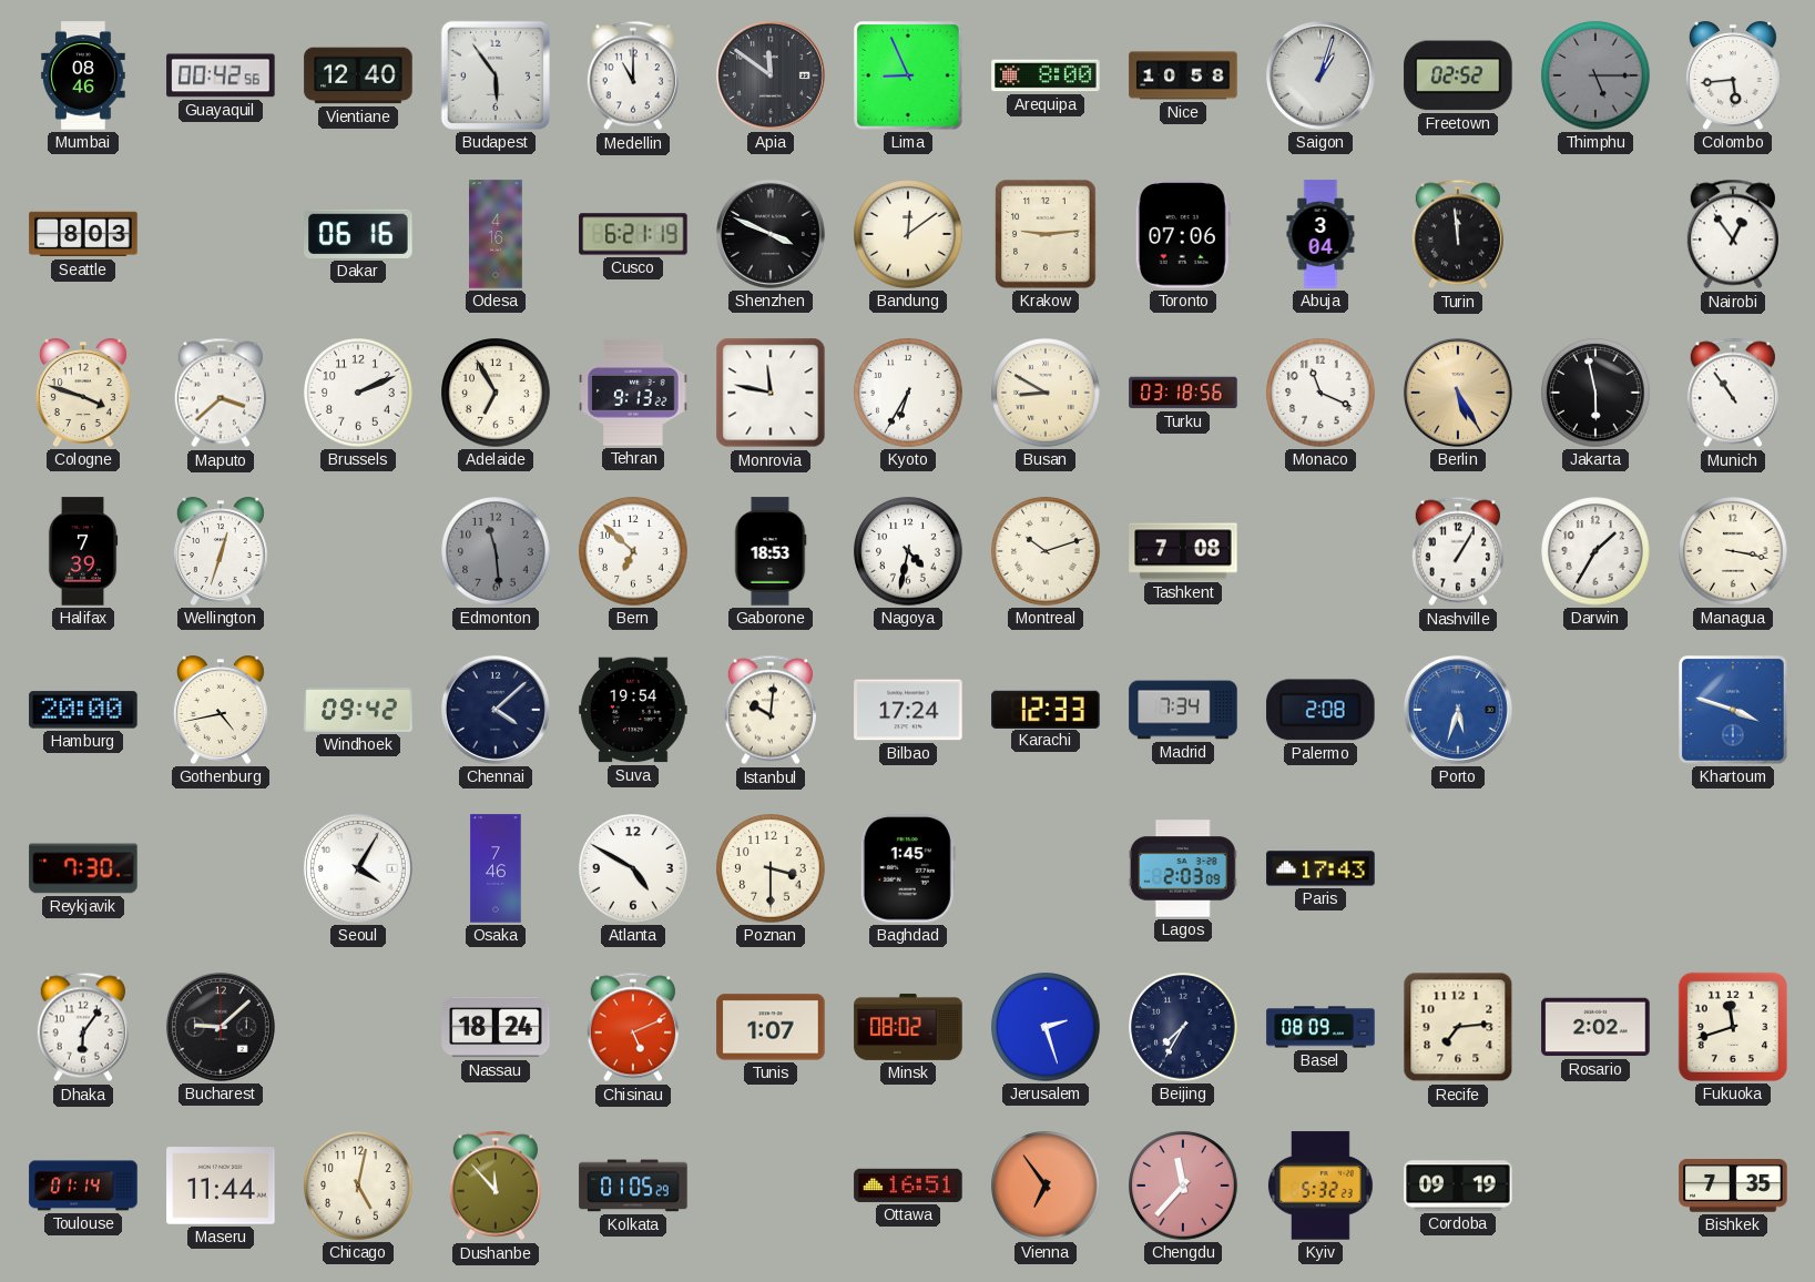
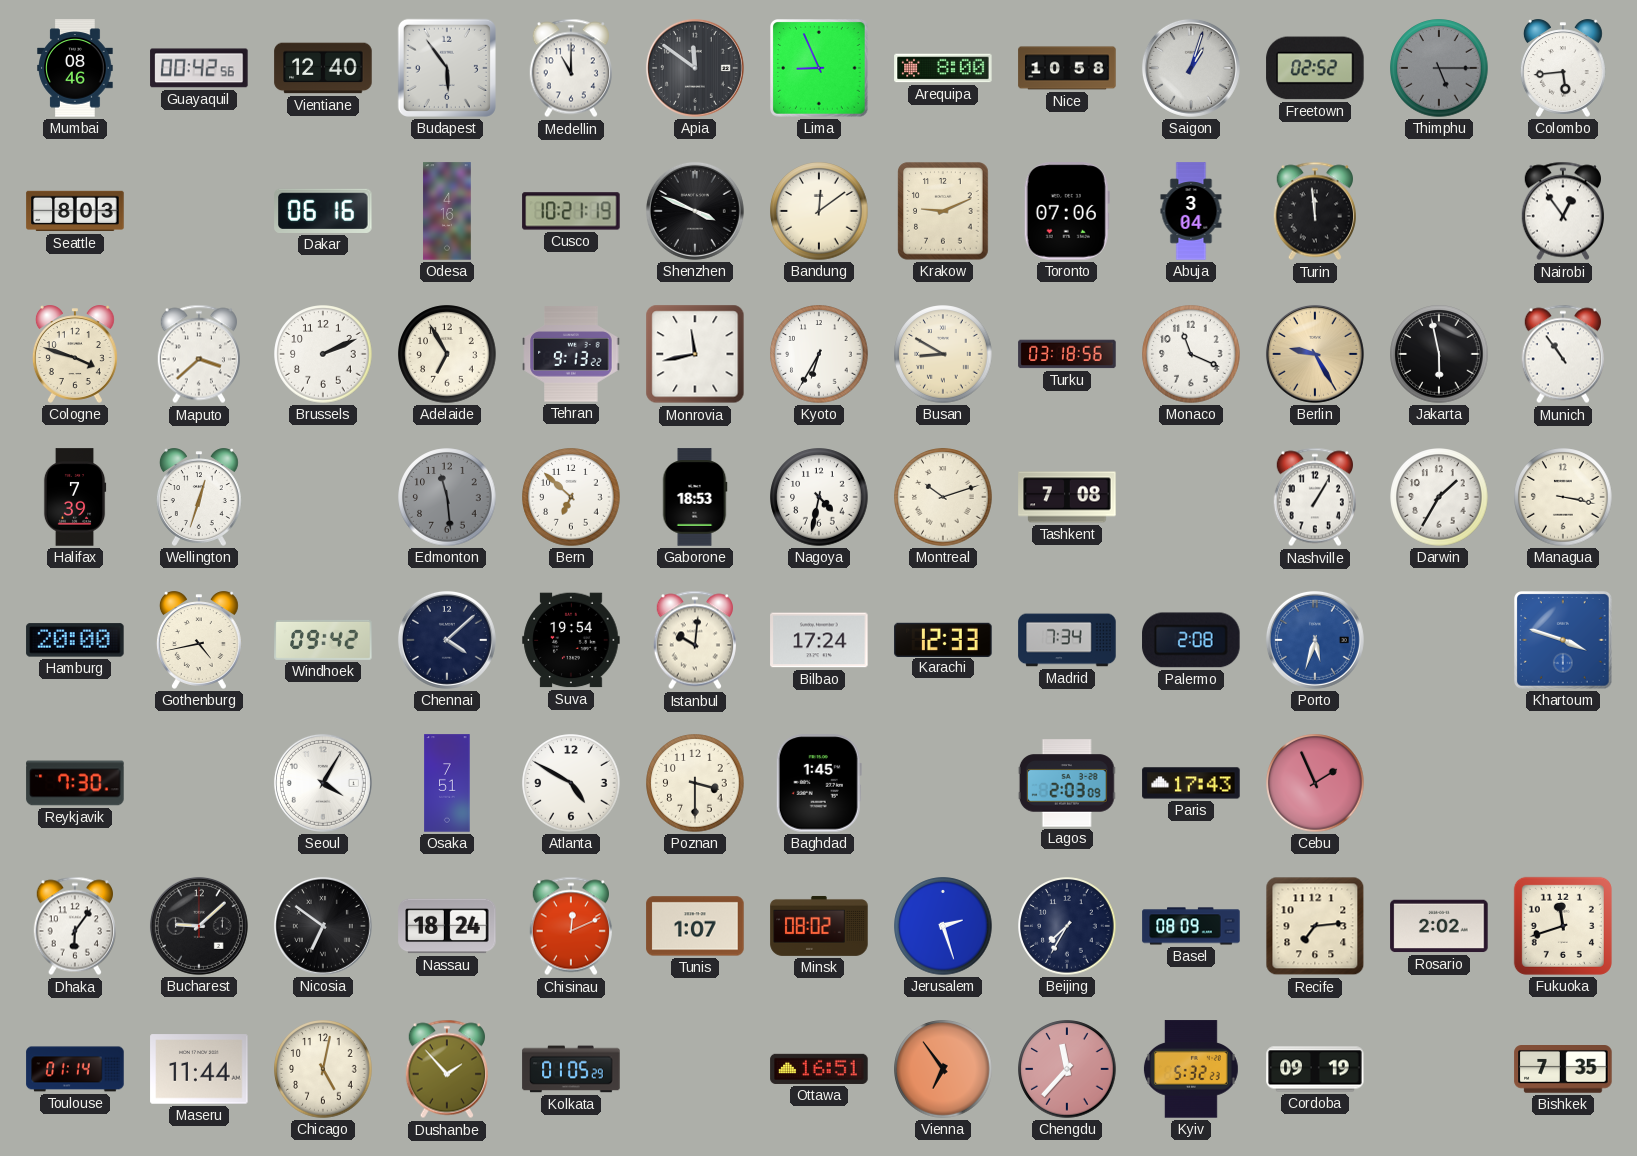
Cusco: 6:21 -> 10:21
Krakow: 9:14 -> 9:11
Monrovia: 11:47 -> 11:43
Berlin: 5:25 -> 9:25
Osaka: 7:46 -> 7:51
Cebu: none -> 1:56
Nicosia: none -> 6:51
Chisinau: 5:11 -> 12:11
Dushanbe: 11:53 -> 1:53
